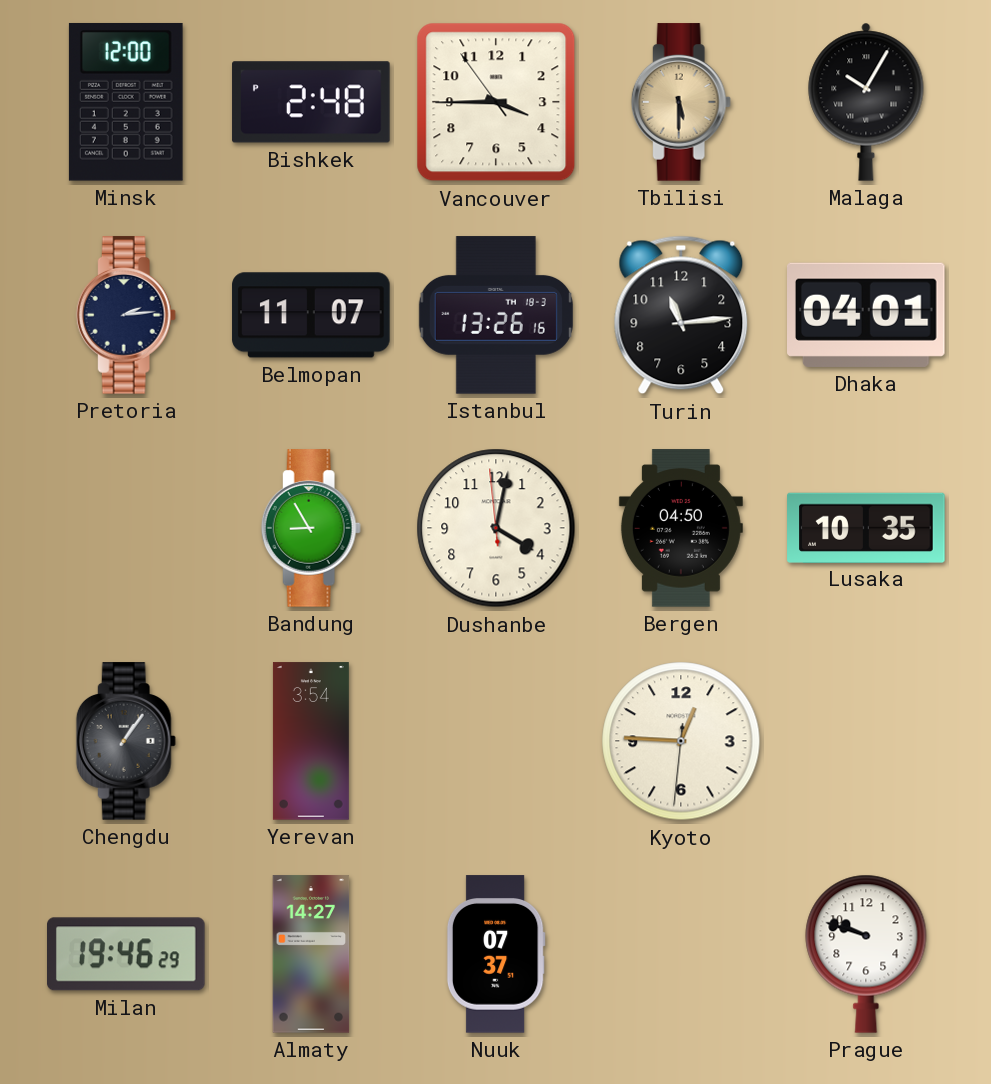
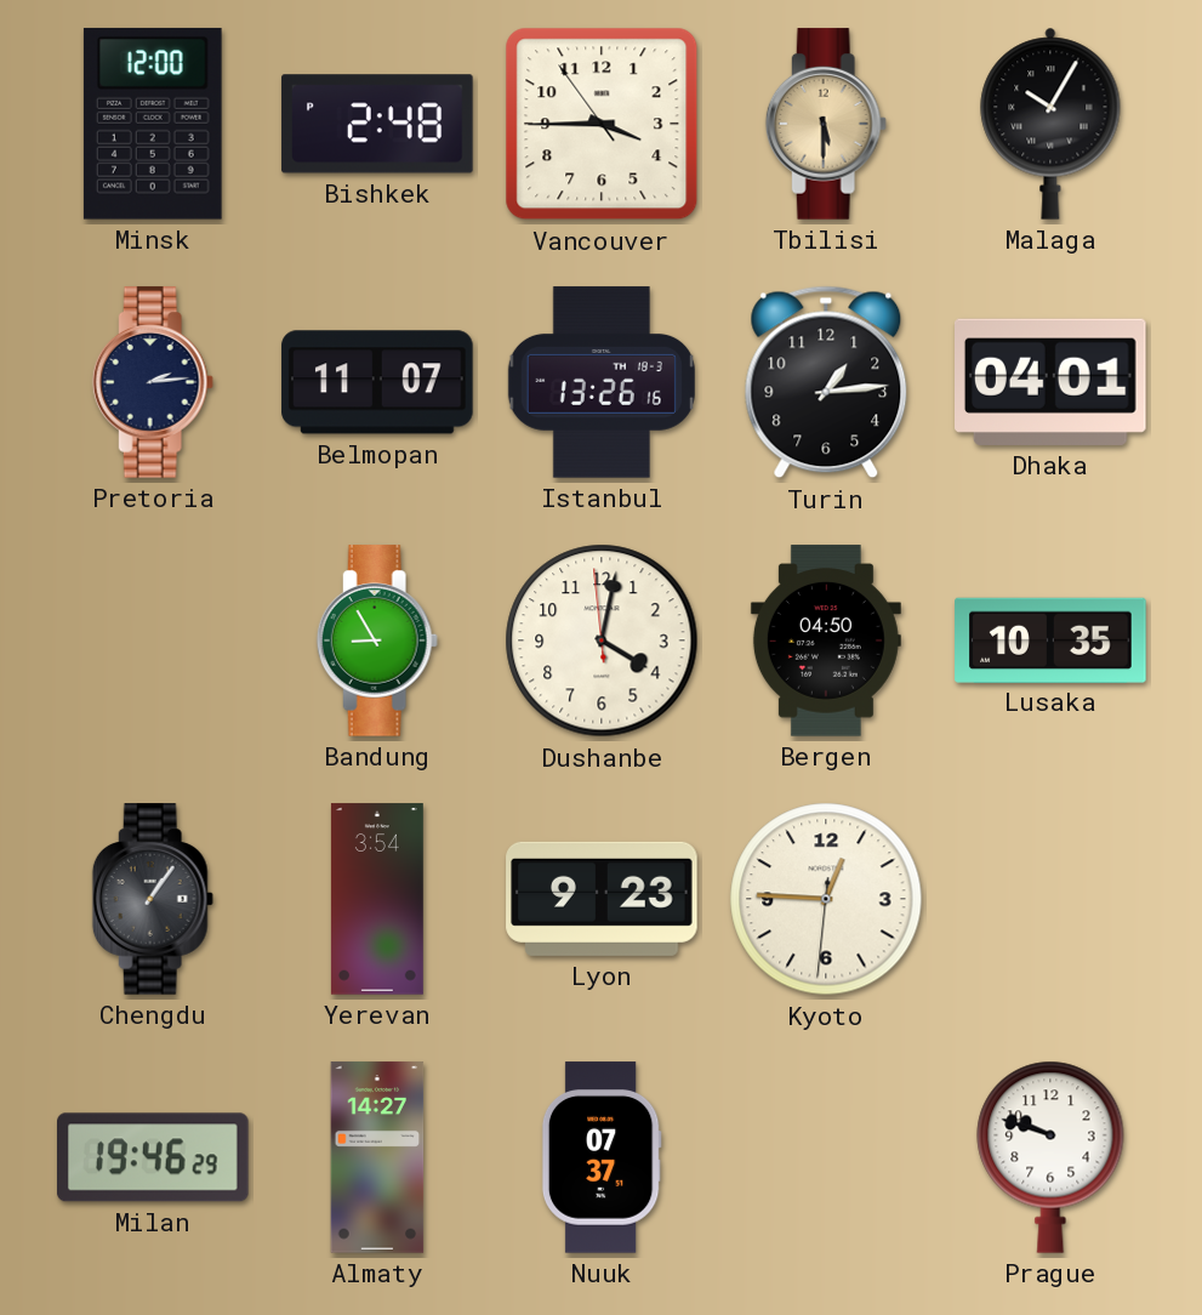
Turin: 11:14 -> 1:14
Lyon: none -> 9:23
